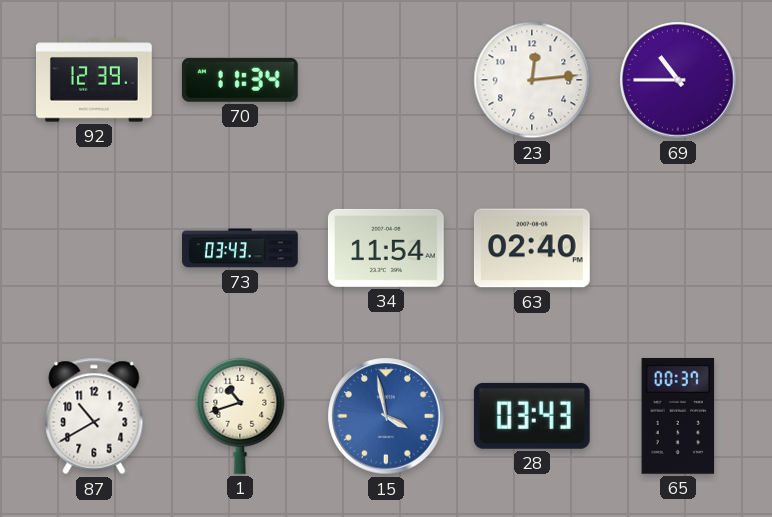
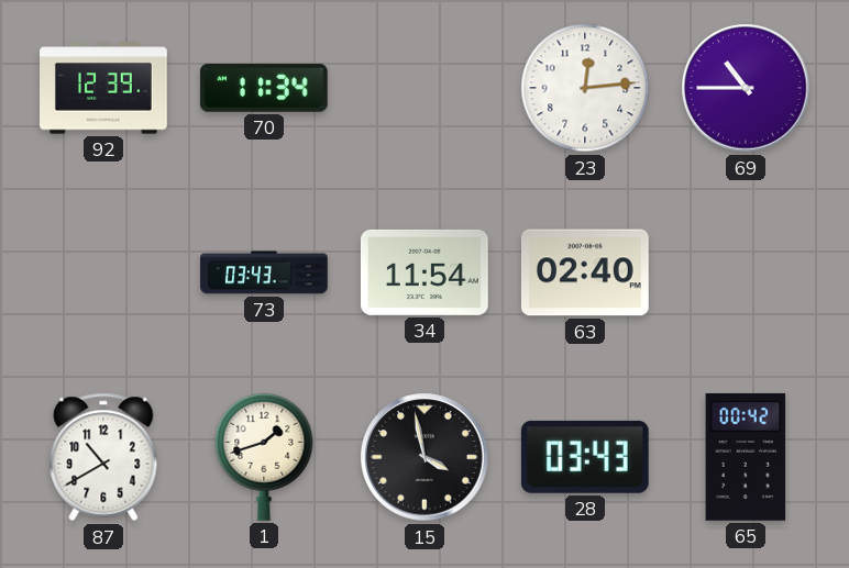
1: 10:42 -> 1:42
15 dial: blue -> black
65: 00:37 -> 00:42
